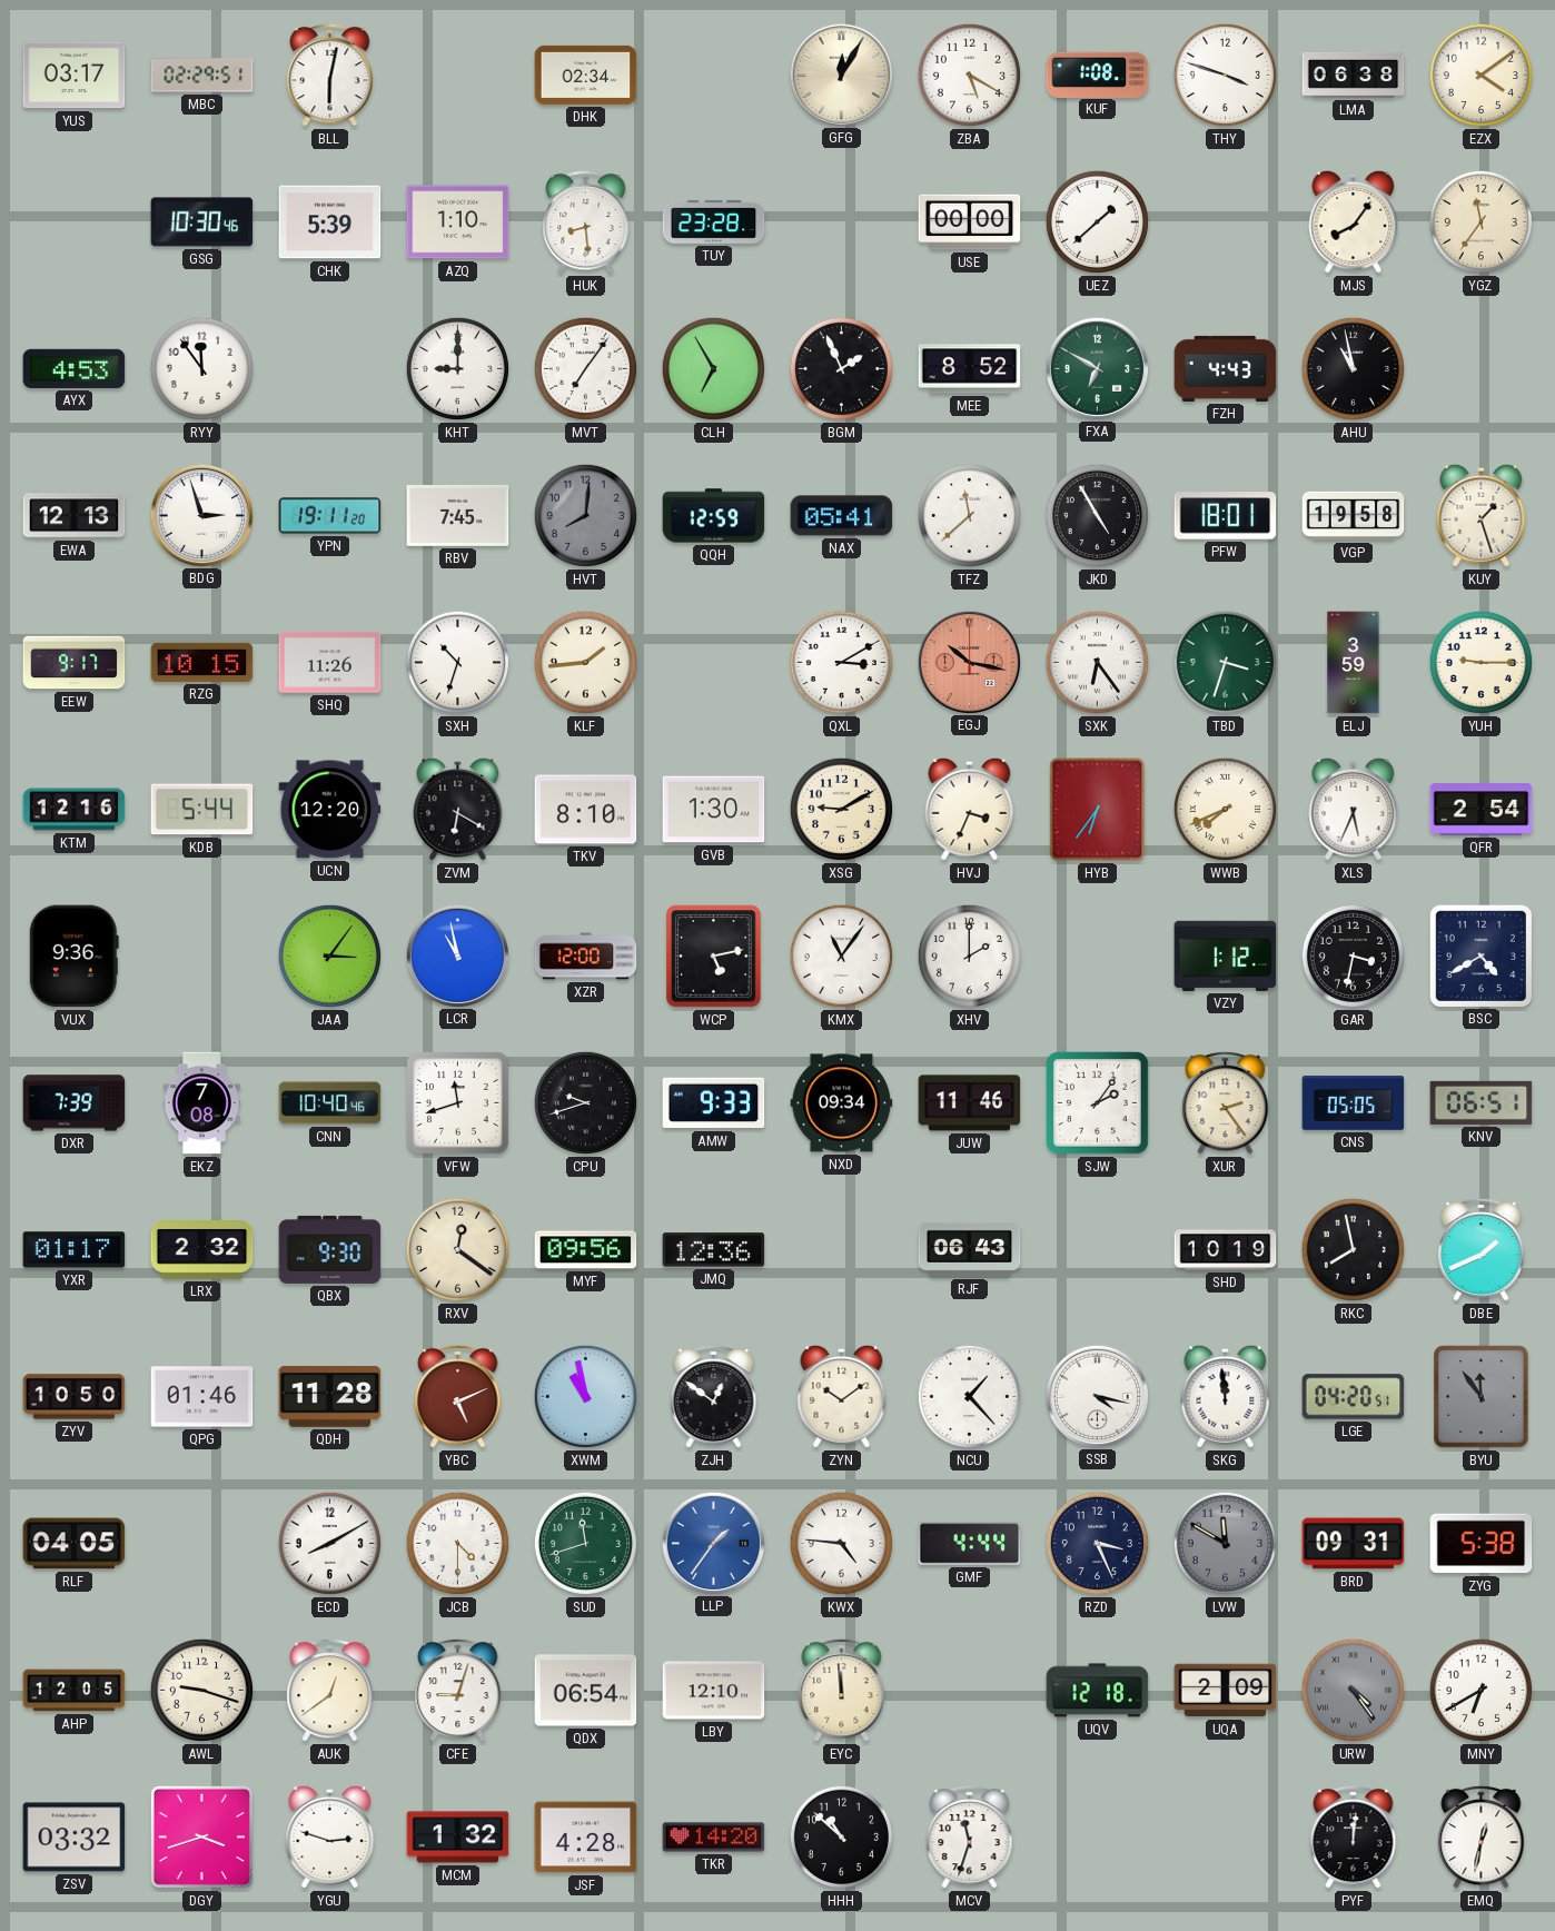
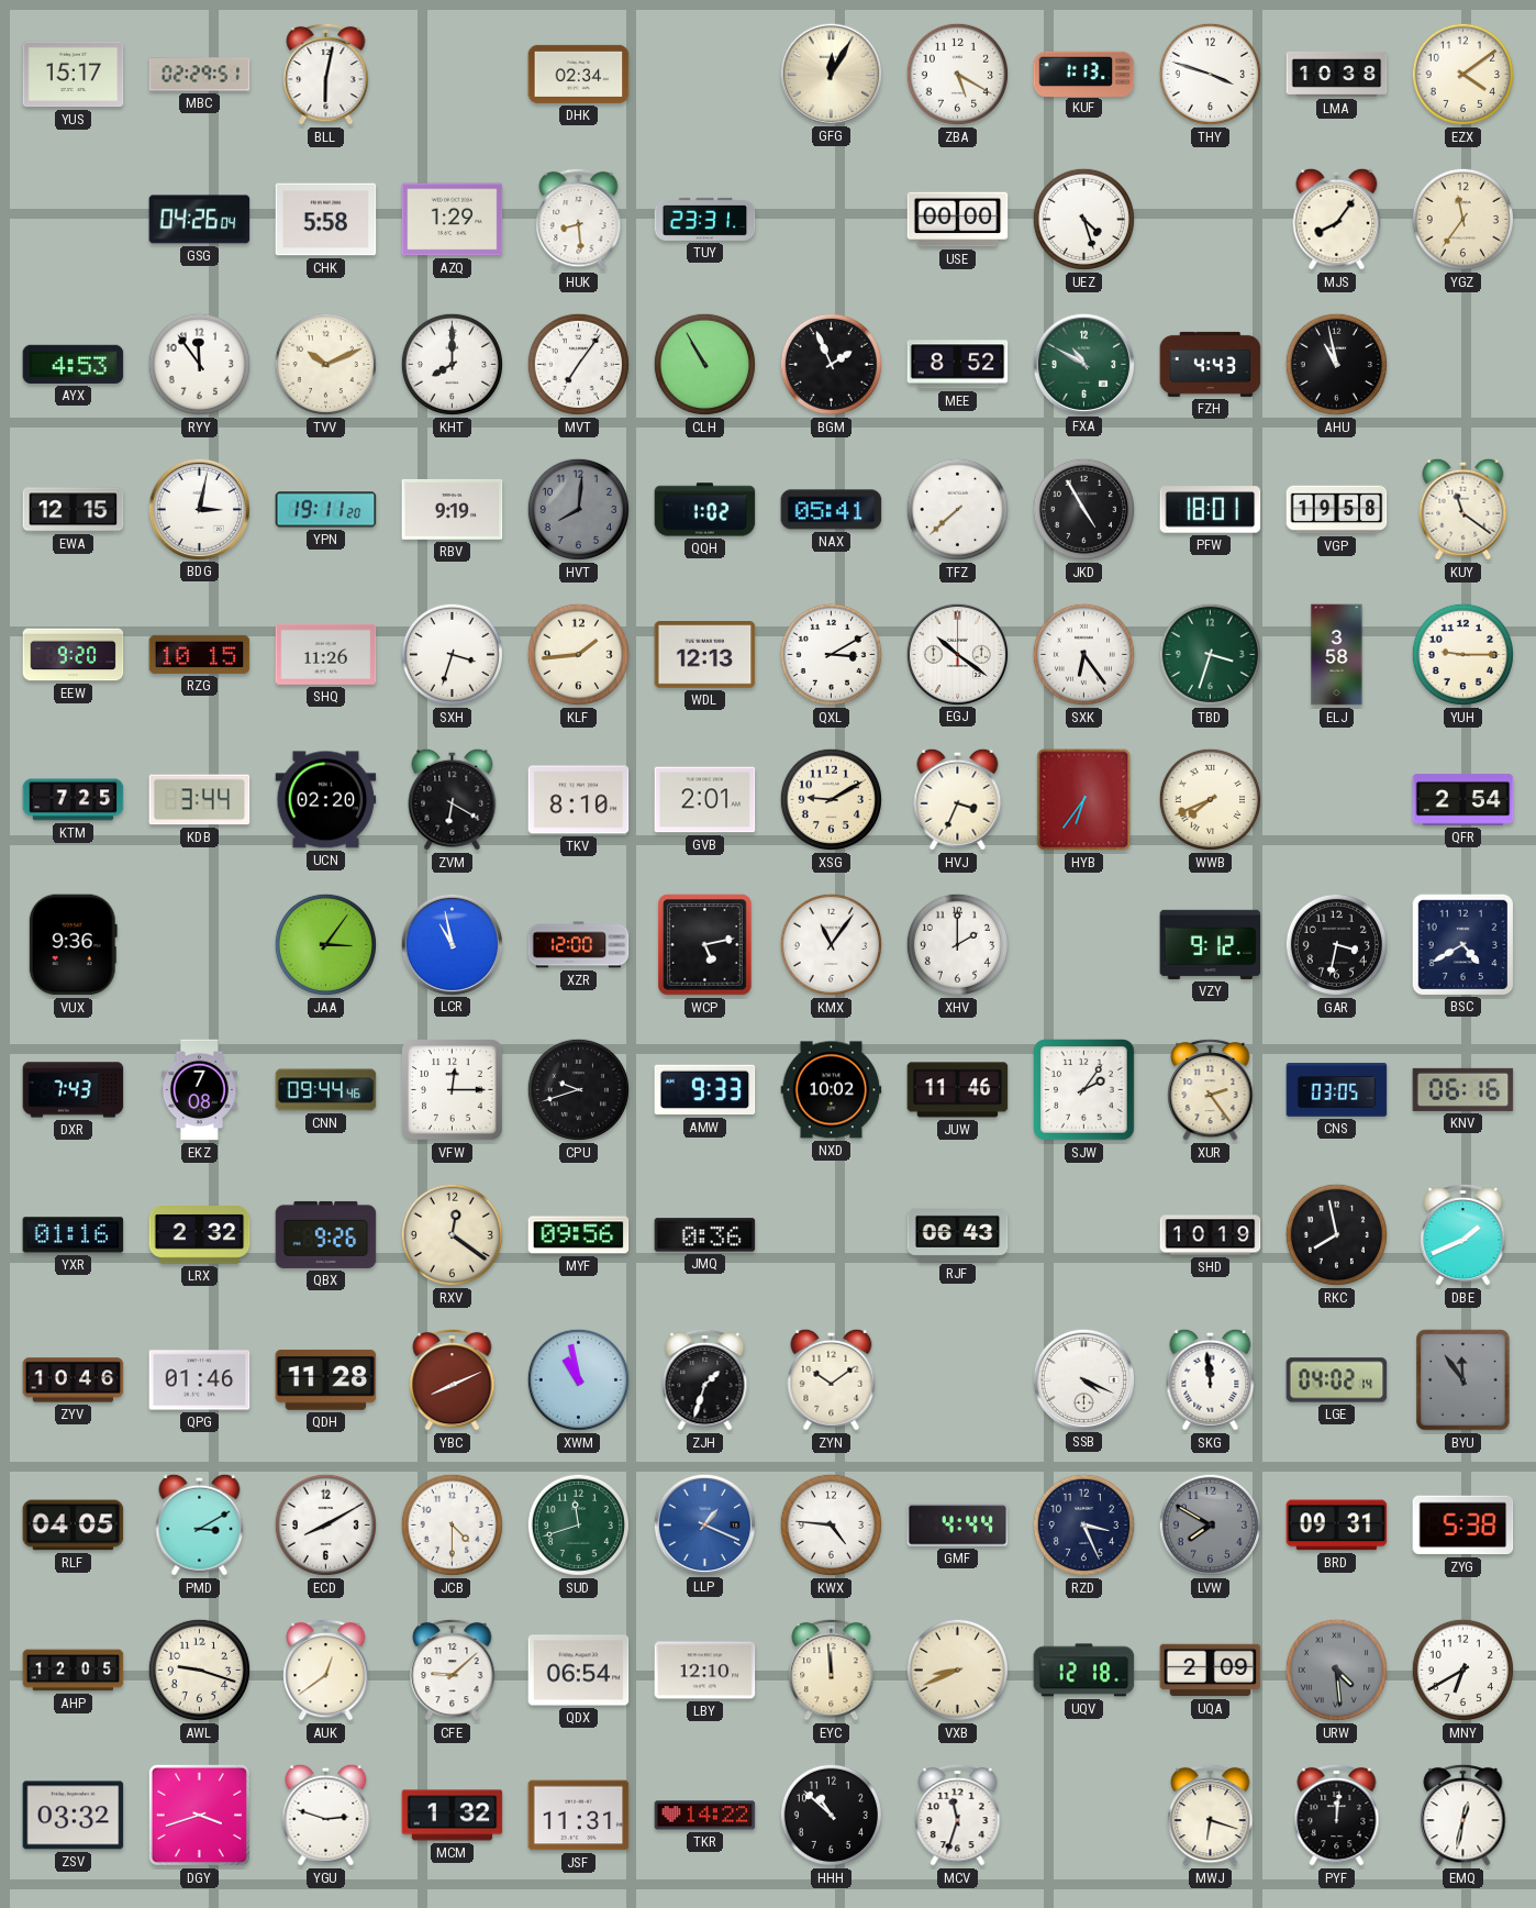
YUS: 03:17 -> 15:17
KUF: 1:08 -> 1:13
LMA: 06:38 -> 10:38
GSG: 10:30 -> 04:26
CHK: 5:39 -> 5:58
AZQ: 1:10 -> 1:29
TUY: 23:28 -> 23:31
UEZ: 1:38 -> 4:27
TVV: none -> 10:11
KHT: 9:00 -> 8:00
CLH: 6:55 -> 10:55
FXA: 6:50 -> 10:50
EWA: 12:13 -> 12:15
BDG: 2:57 -> 3:02
RBV: 7:45 -> 9:19
QQH: 12:59 -> 1:02
TFZ: 11:38 -> 7:38
KUY: 1:27 -> 11:21
EEW: 9:17 -> 9:20
SXH: 10:33 -> 3:33
WDL: none -> 12:13
EGJ: 10:17 -> 10:21
EGJ dial: salmon -> white
ELJ: 3:59 -> 3:58
KTM: 12:16 -> 7:25
KDB: 5:44 -> 3:44
UCN: 12:20 -> 02:20
GVB: 1:30 -> 2:01
XLS: 5:34 -> none
VZY: 1:12 -> 9:12
DXR: 7:39 -> 7:43
CNN: 10:40 -> 09:44
VFW: 11:42 -> 12:15
NXD: 09:34 -> 10:02
CNS: 05:05 -> 03:05
KNV: 06:51 -> 06:16
YXR: 01:17 -> 01:16
QBX: 9:30 -> 9:26
JMQ: 12:36 -> 0:36
ZYV: 10:50 -> 10:46
YBC: 5:11 -> 8:11
ZJH: 12:51 -> 1:33
NCU: 1:23 -> none
SSB: 4:17 -> 4:19
LGE: 04:20 -> 04:02
PMD: none -> 3:10
LLP: 1:36 -> 1:19
LVW: 11:50 -> 7:50
CFE: 9:03 -> 9:08
VXB: none -> 8:41
URW: 4:24 -> 4:29
JSF: 4:28 -> 11:31
TKR: 14:20 -> 14:22
MWJ: none -> 6:18
